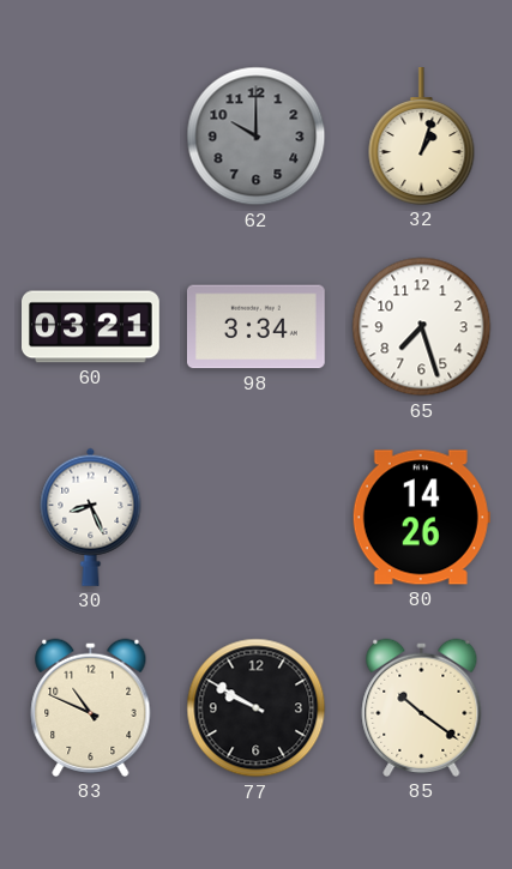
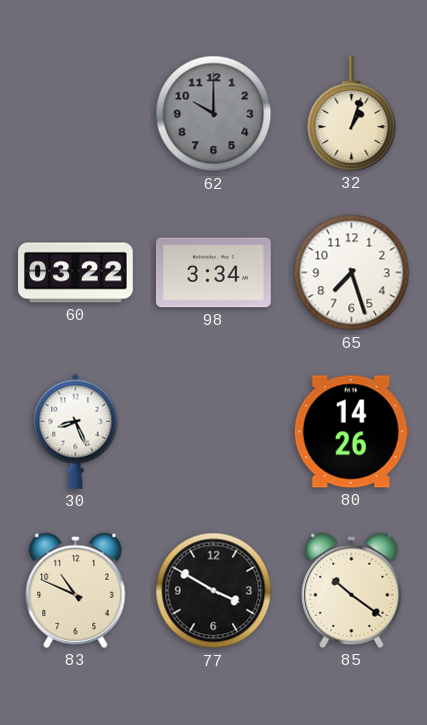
60: 03:21 -> 03:22
77: 9:50 -> 3:50
